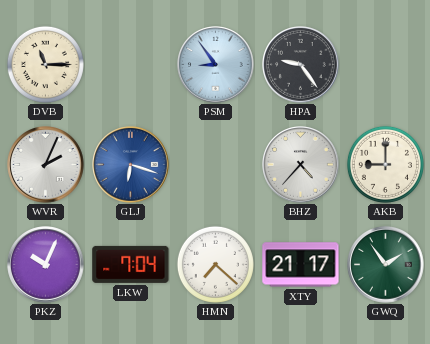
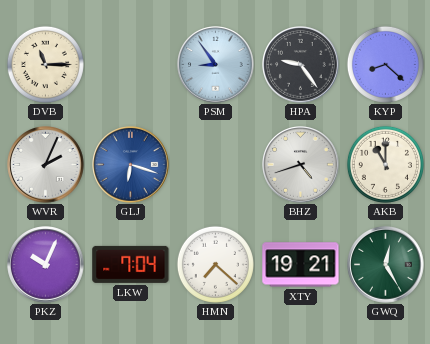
KYP: none -> 8:22
BHZ: 4:37 -> 4:42
AKB: 9:00 -> 11:00
XTY: 21:17 -> 19:21
GWQ: 1:54 -> 12:25
